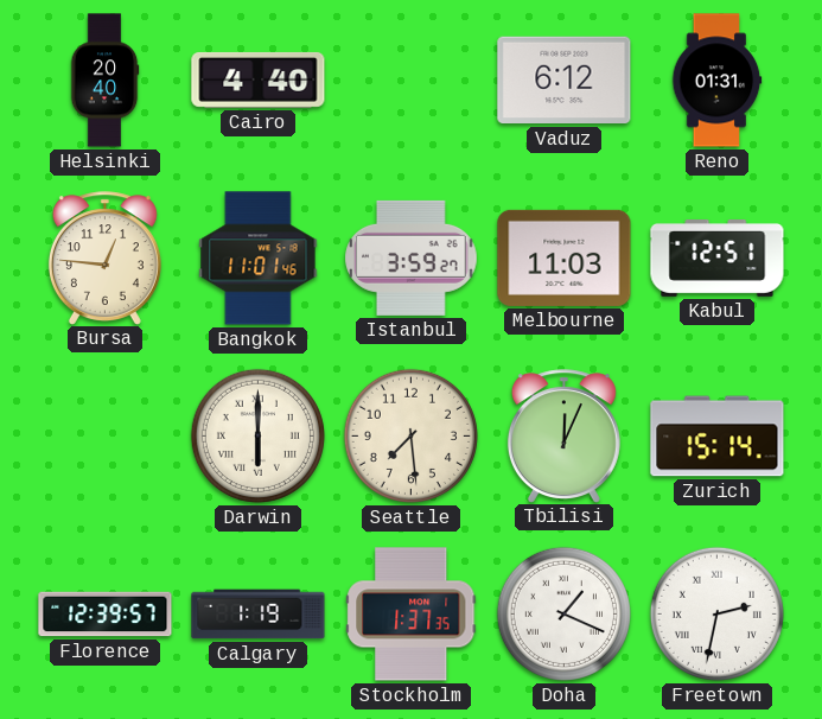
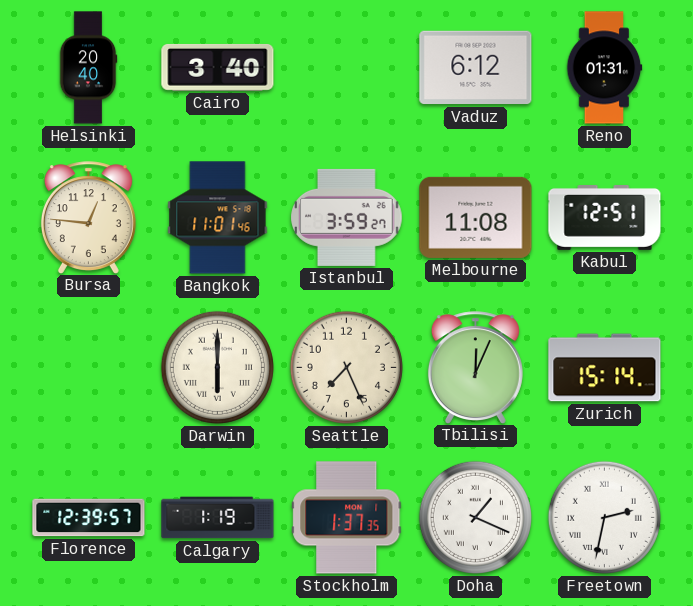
Cairo: 4:40 -> 3:40
Melbourne: 11:03 -> 11:08
Seattle: 7:29 -> 7:26
